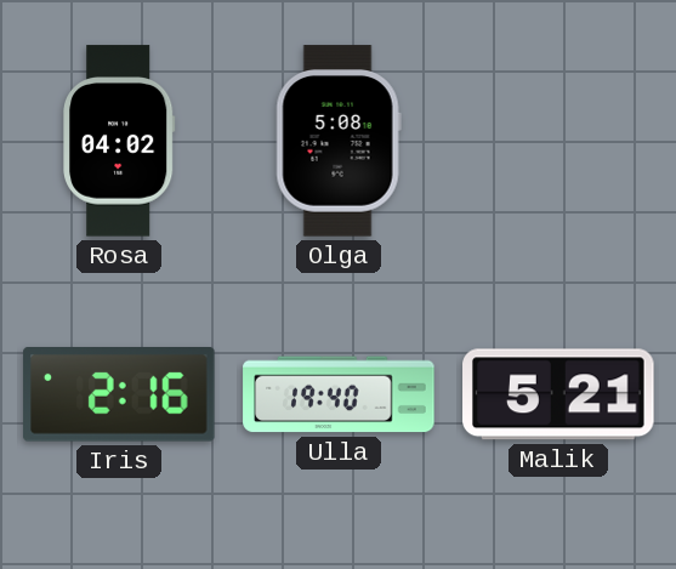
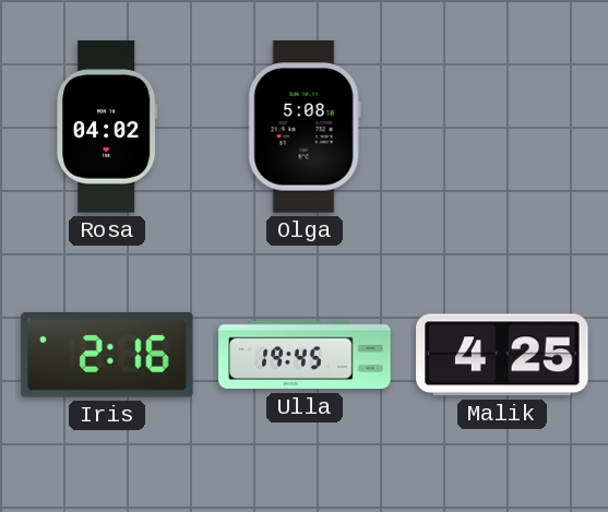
Ulla: 19:40 -> 19:45
Malik: 5:21 -> 4:25
